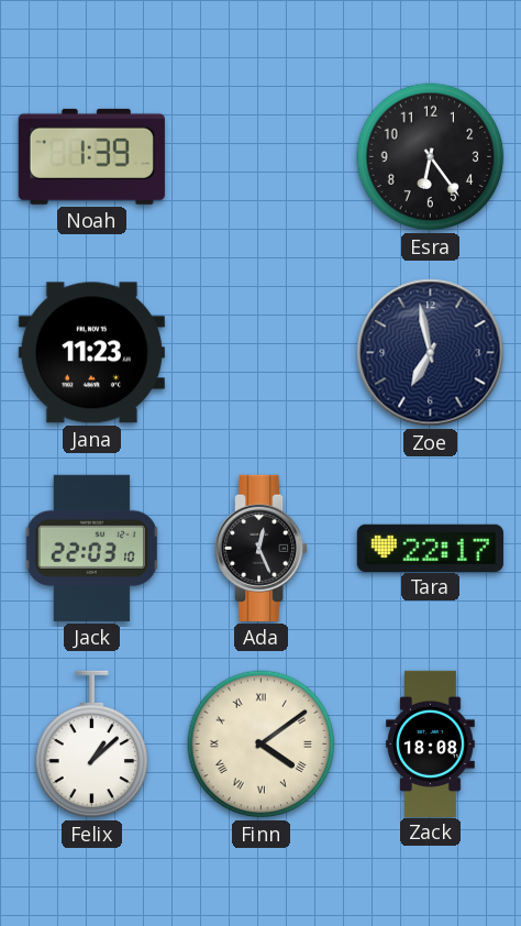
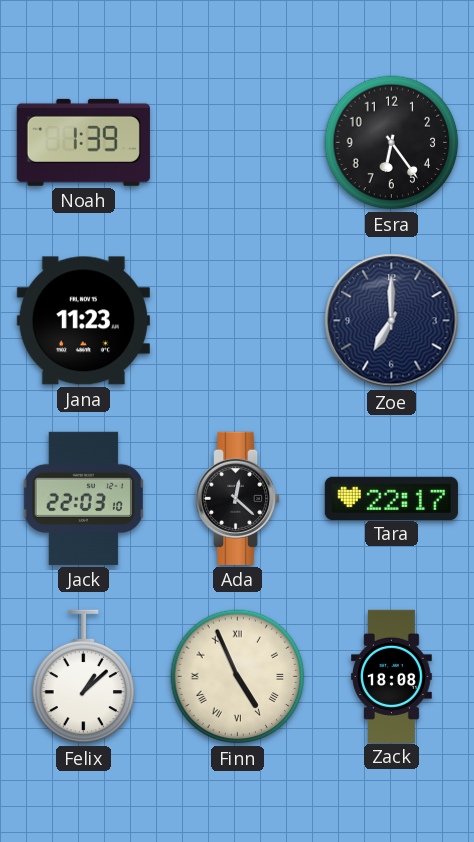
Zoe: 6:58 -> 7:00
Ada: 12:26 -> 12:22
Finn: 4:09 -> 4:56
